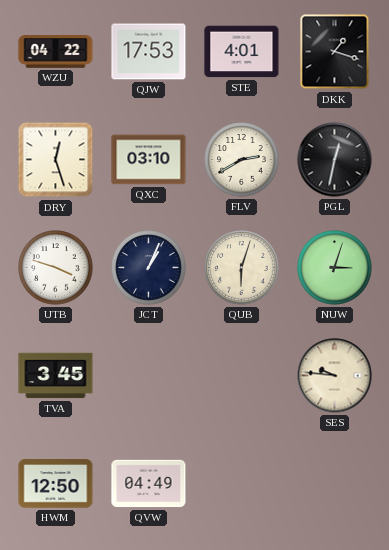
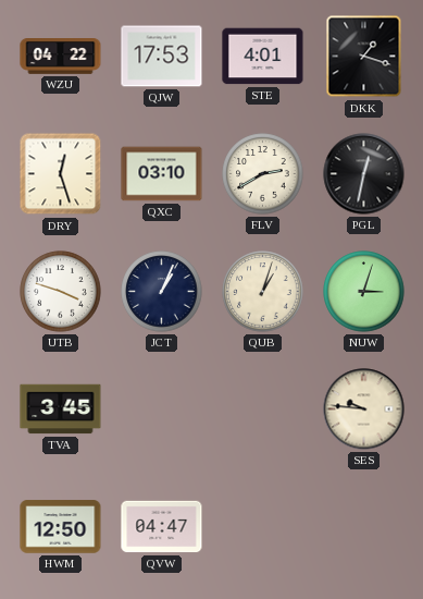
QUB: 6:03 -> 1:03
QVW: 04:49 -> 04:47
